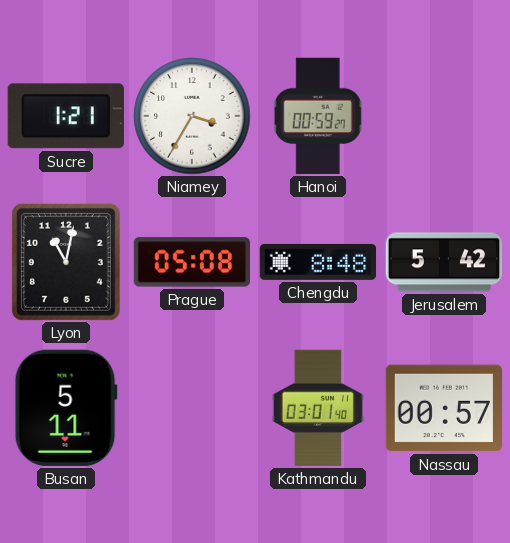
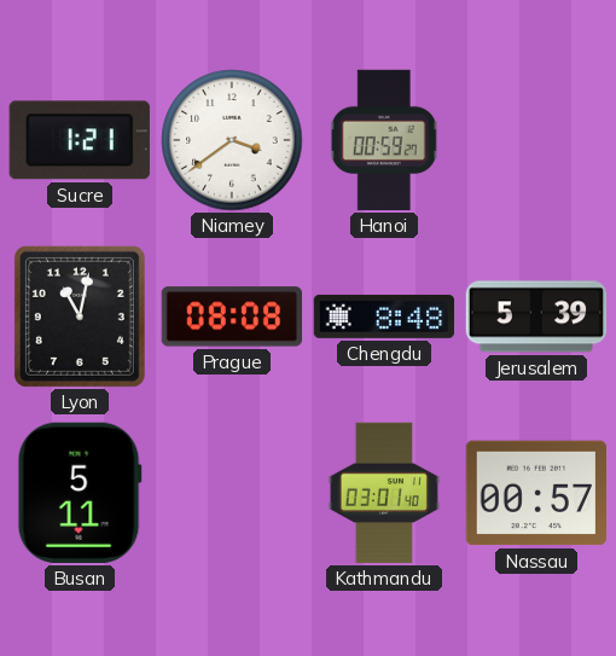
Niamey: 3:35 -> 3:39
Prague: 05:08 -> 08:08
Jerusalem: 5:42 -> 5:39
